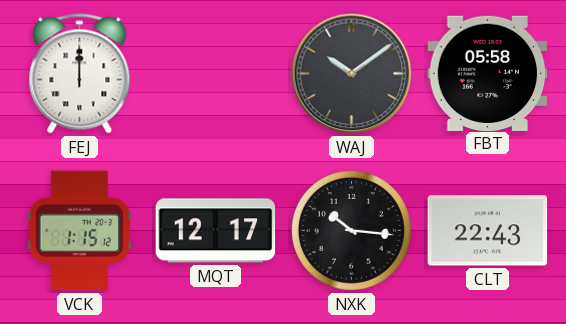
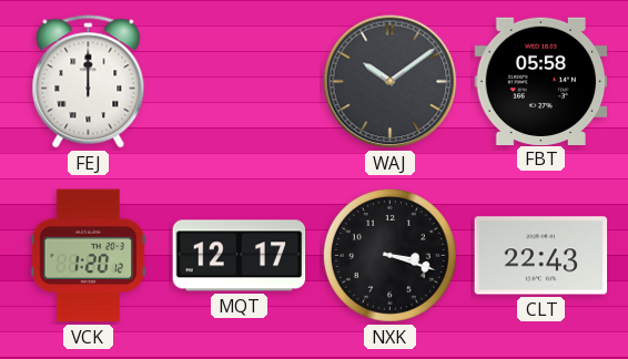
VCK: 1:15 -> 1:20
NXK: 10:16 -> 3:18
